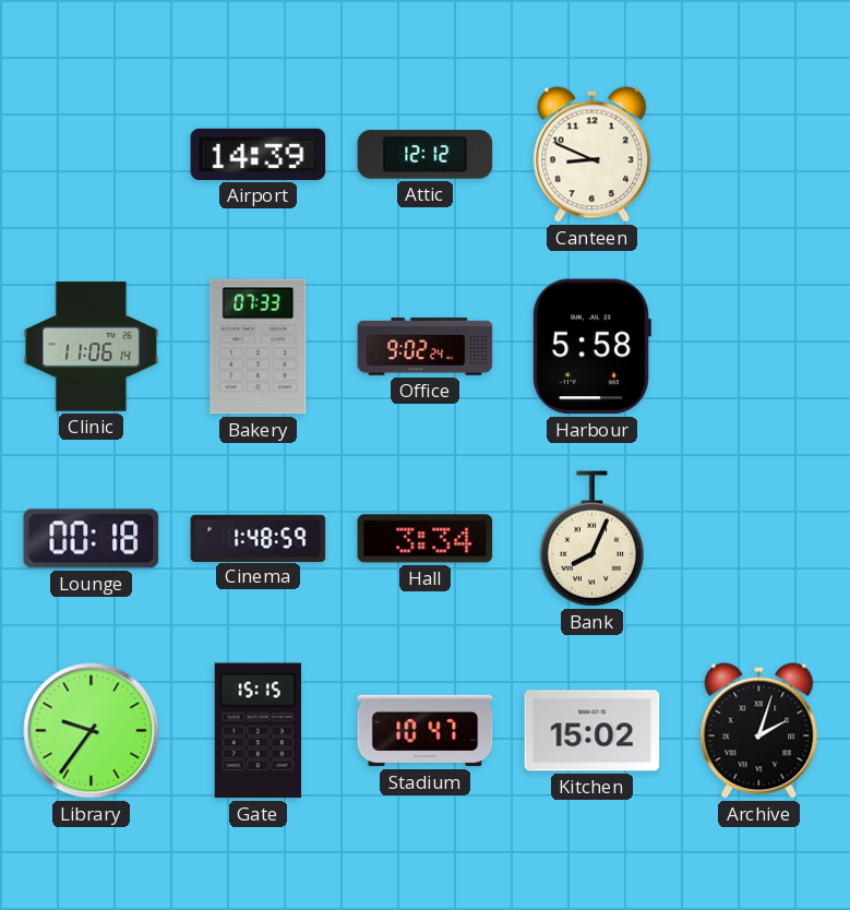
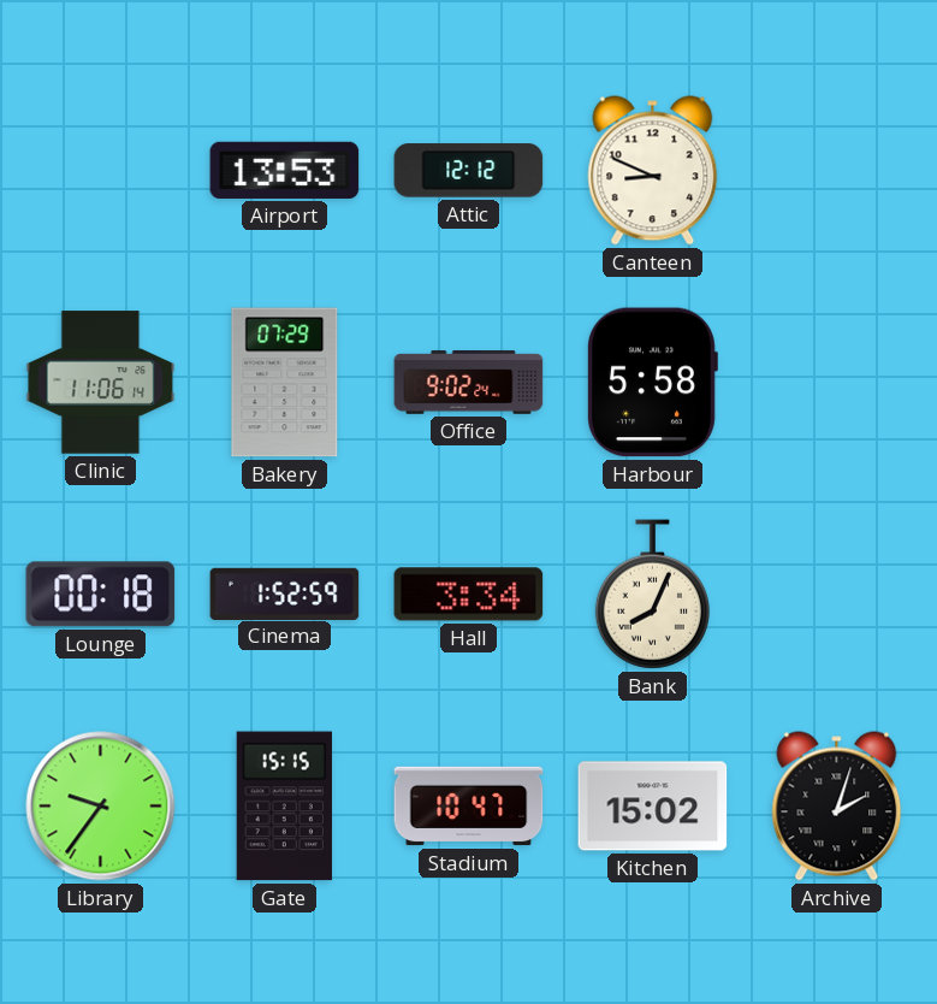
Airport: 14:39 -> 13:53
Bakery: 07:33 -> 07:29
Cinema: 1:48 -> 1:52
